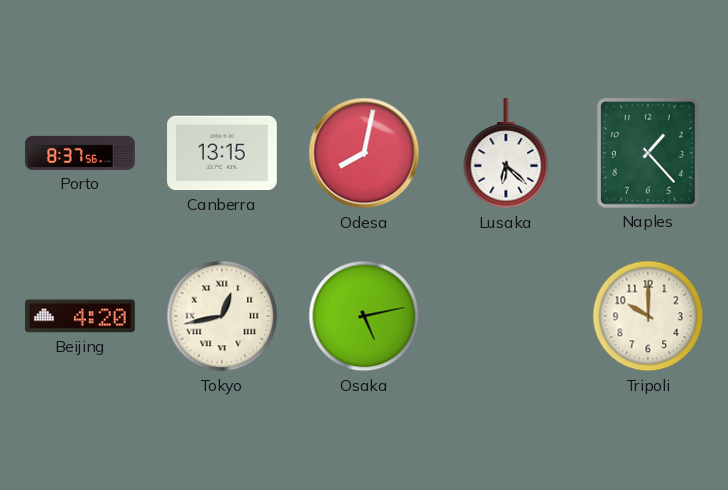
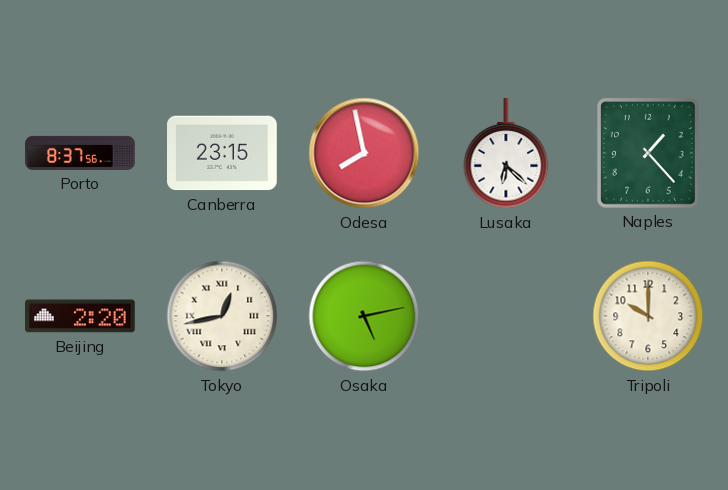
Canberra: 13:15 -> 23:15
Odesa: 8:02 -> 7:58
Beijing: 4:20 -> 2:20
